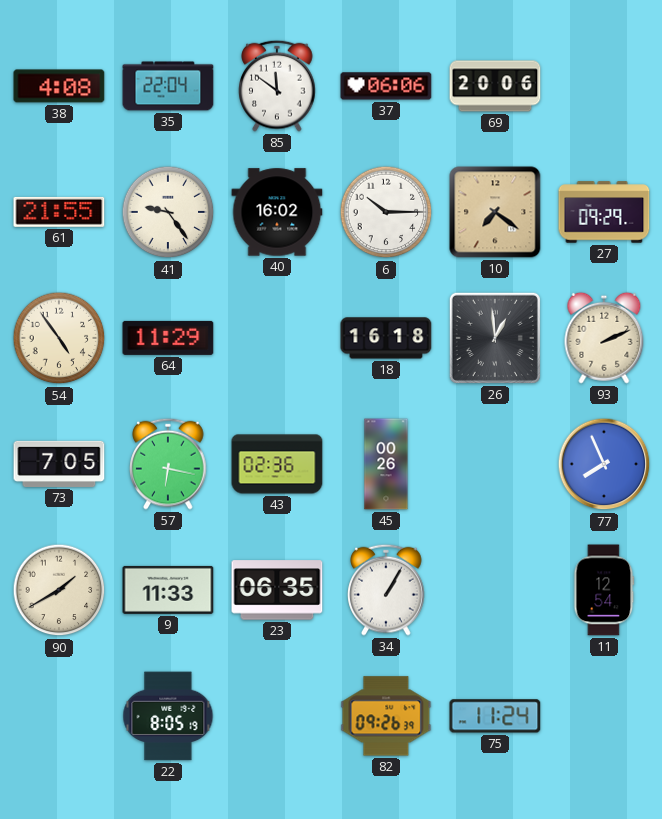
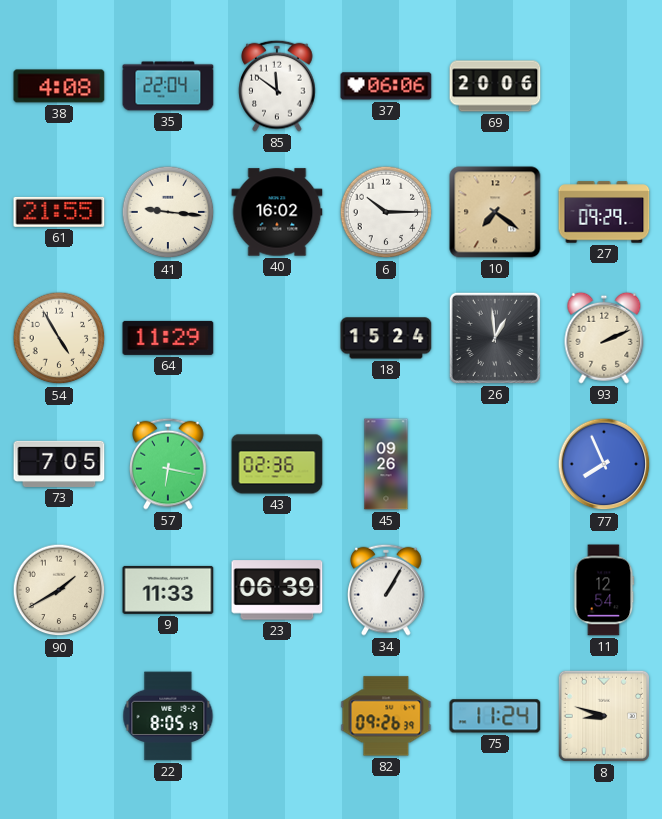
41: 9:24 -> 9:16
54: 4:54 -> 4:55
18: 16:18 -> 15:24
45: 00:26 -> 09:26
23: 06:35 -> 06:39
8: none -> 8:48
